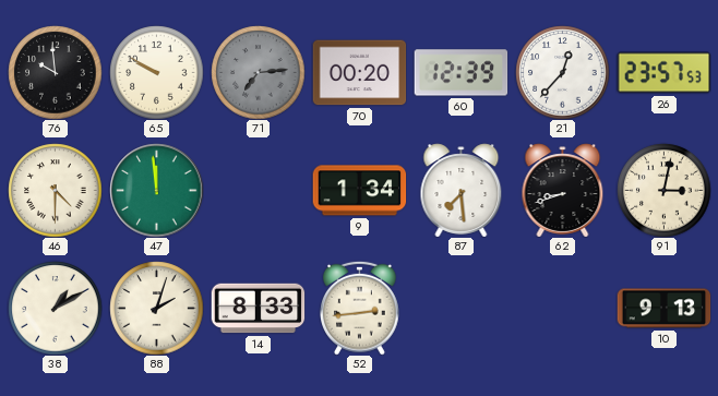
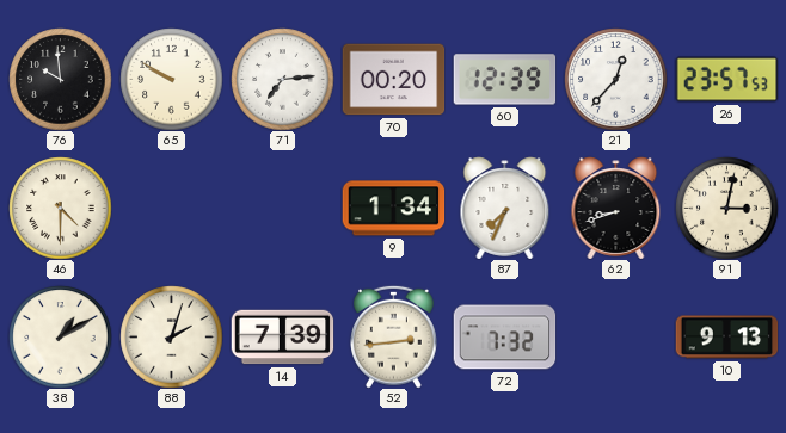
71 dial: grey -> white
47: 11:59 -> none
87: 7:29 -> 7:34
14: 8:33 -> 7:39
72: none -> 7:32
